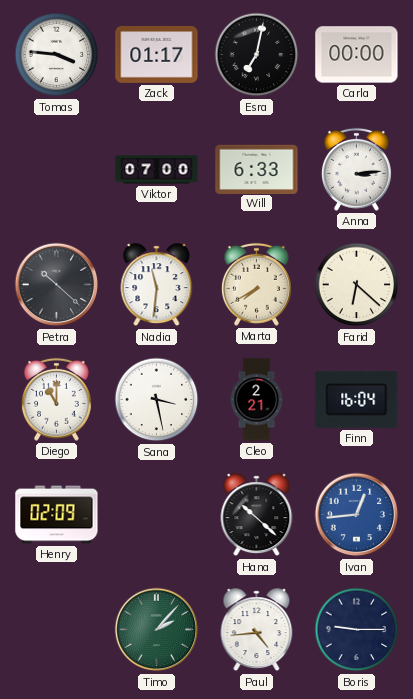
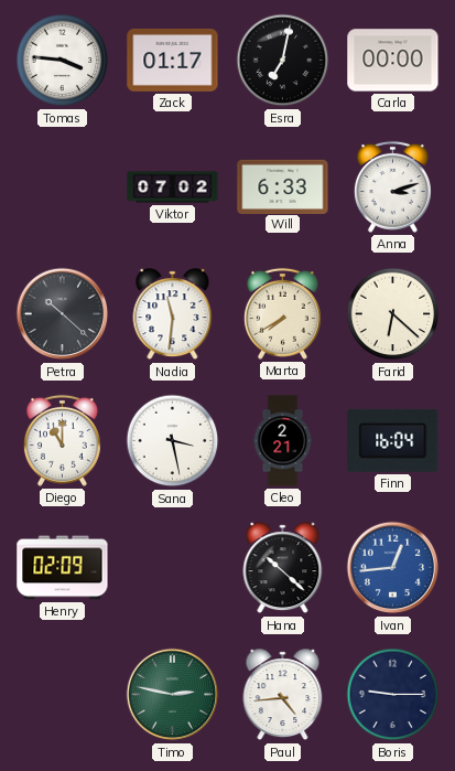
Viktor: 07:00 -> 07:02
Anna: 3:14 -> 3:12
Timo: 2:07 -> 2:47
